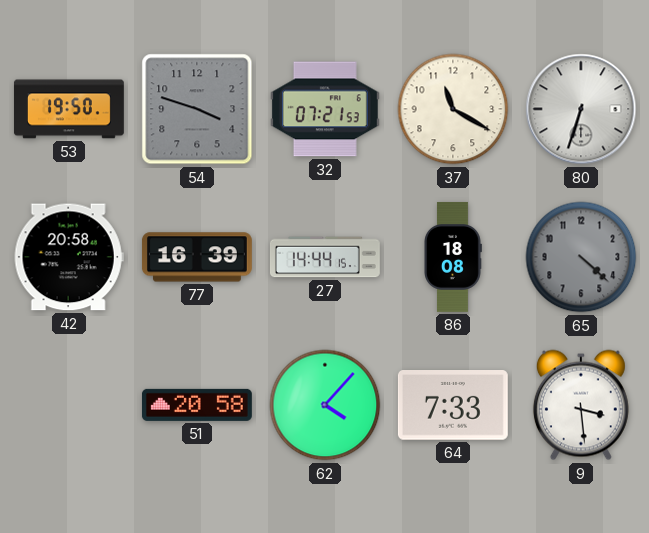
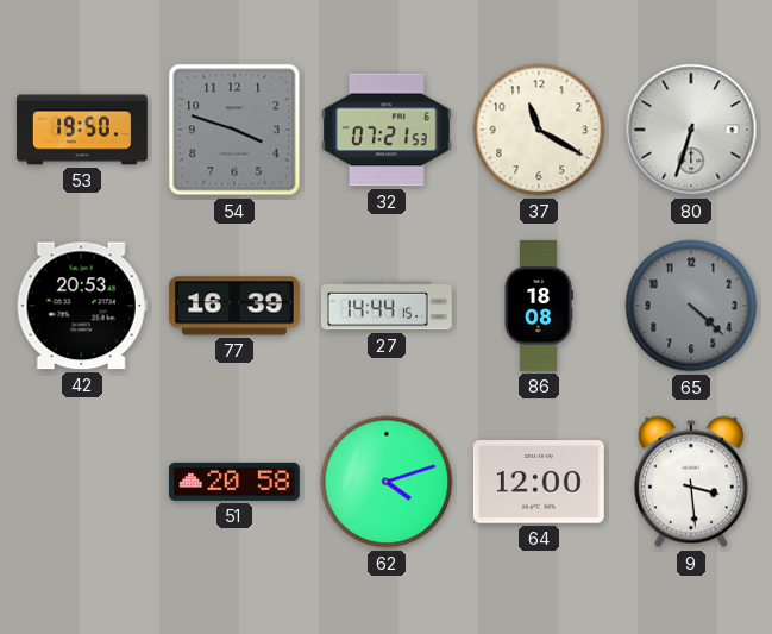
42: 20:58 -> 20:53
62: 4:07 -> 4:12
64: 7:33 -> 12:00
